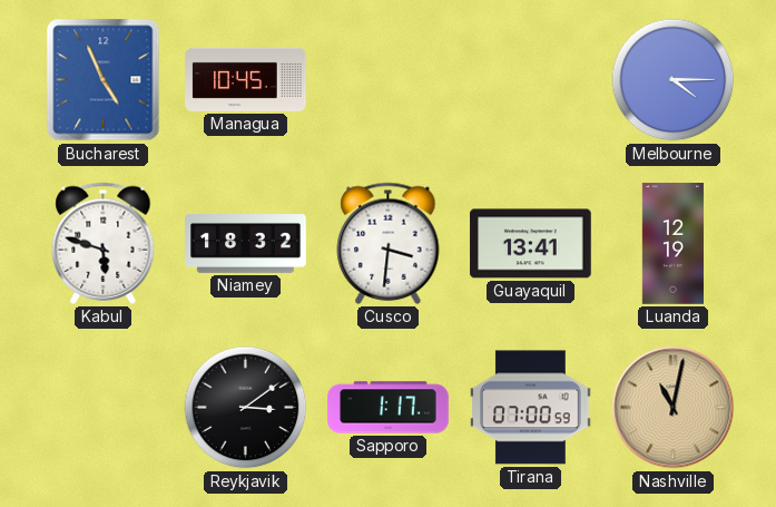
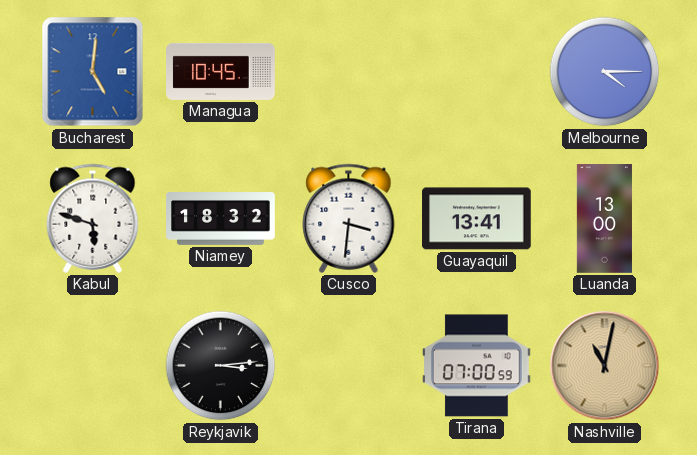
Bucharest: 4:56 -> 5:01
Luanda: 12:19 -> 13:00
Reykjavik: 3:09 -> 3:14
Sapporo: 1:17 -> none
